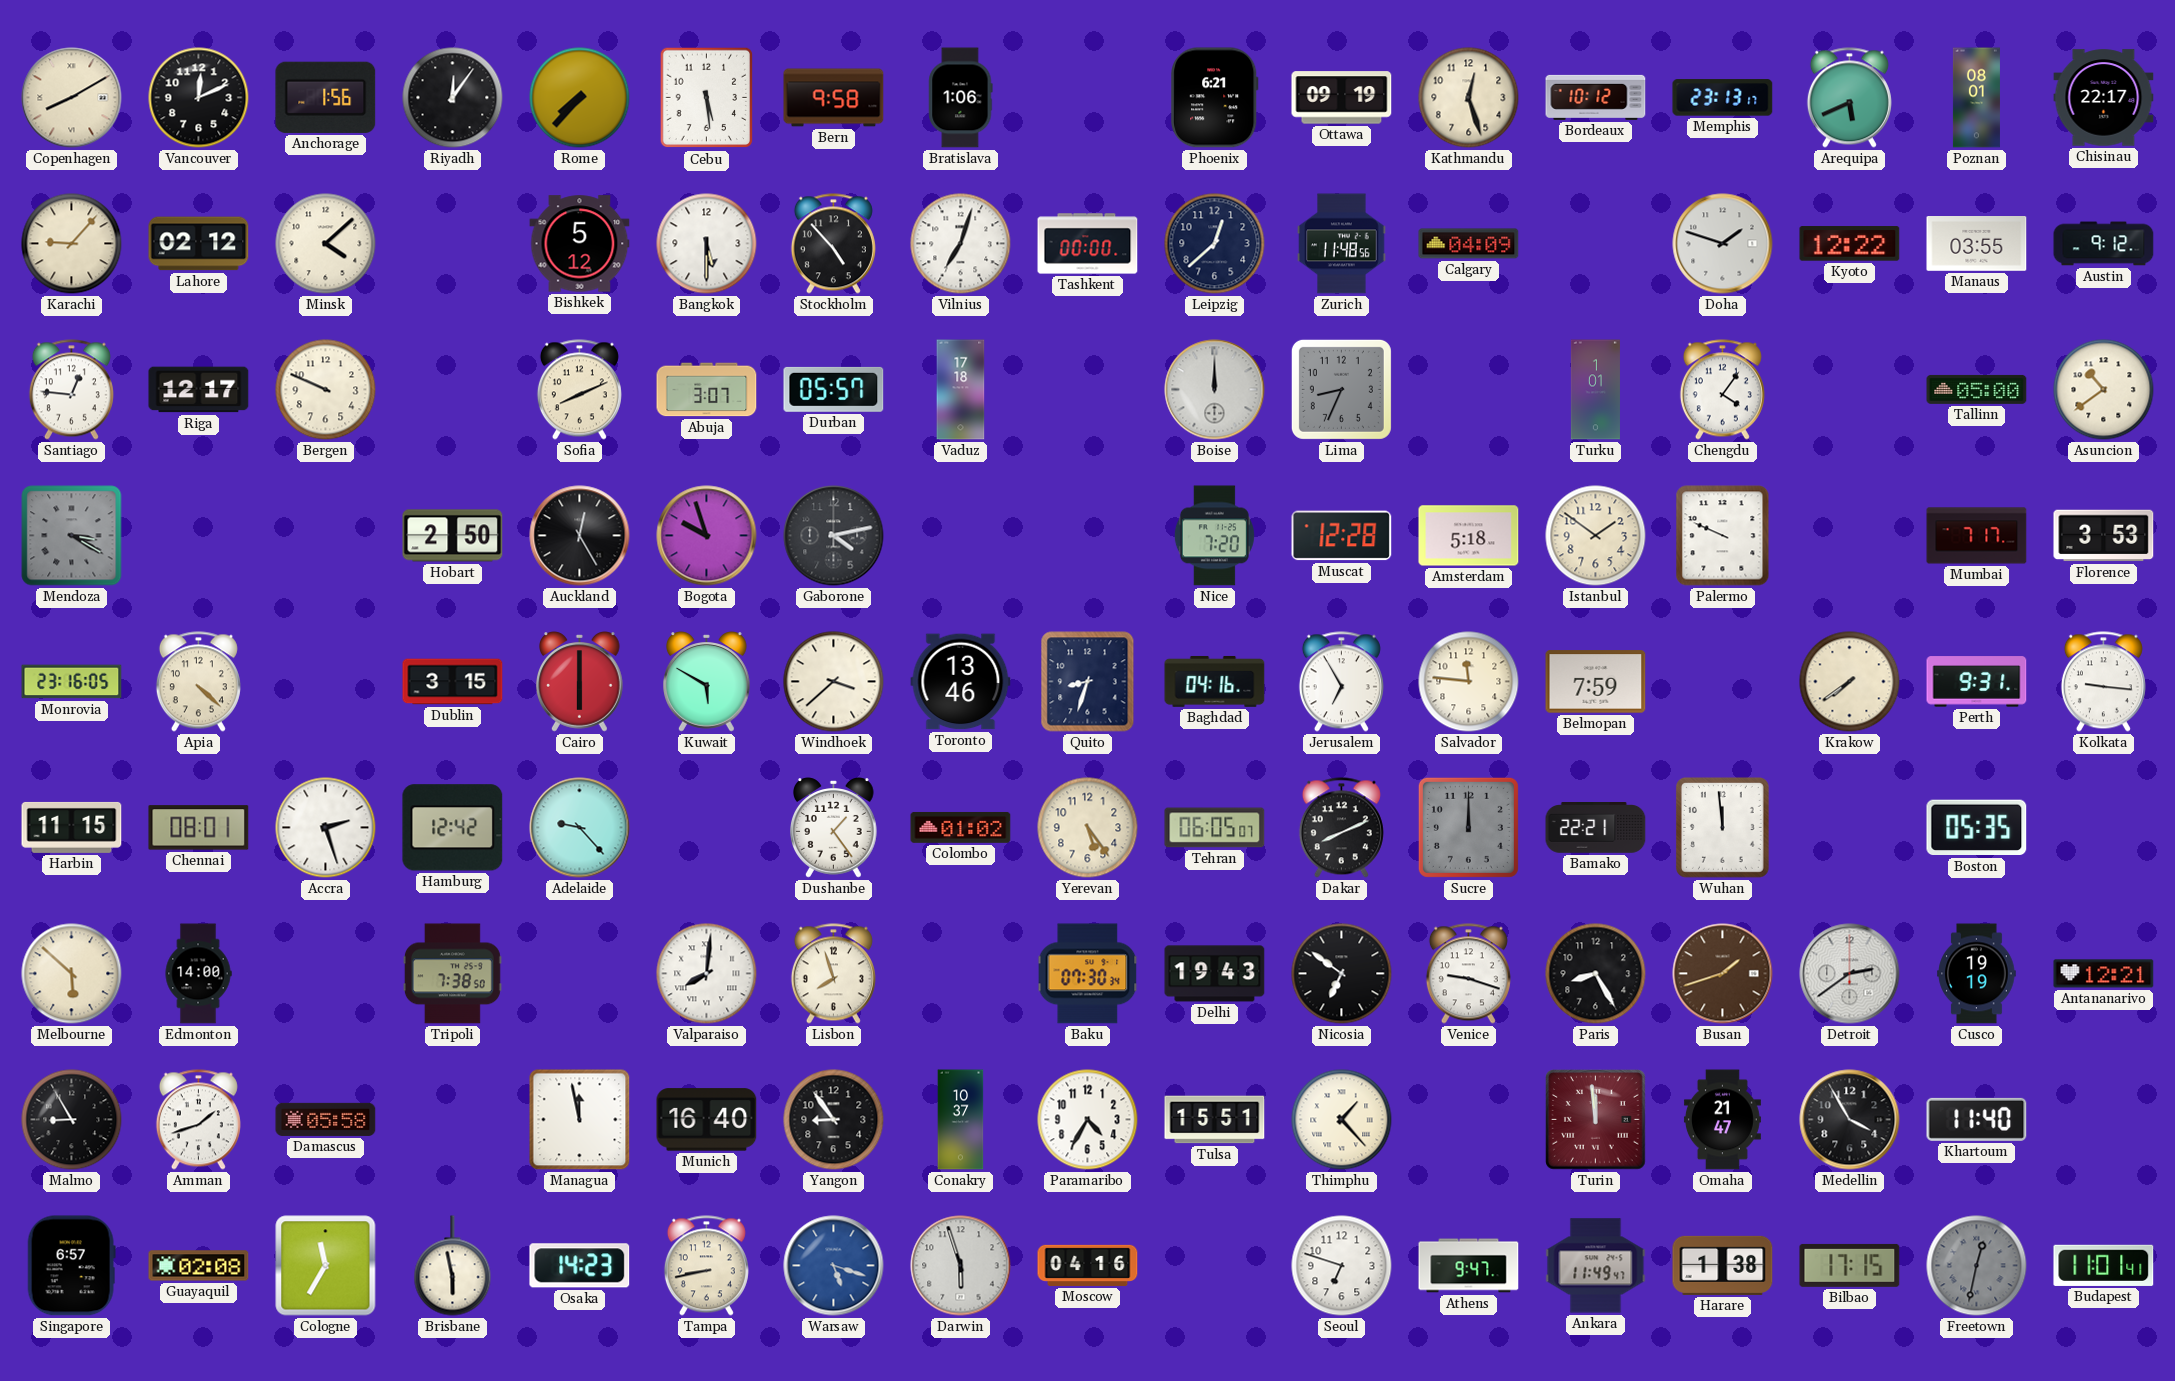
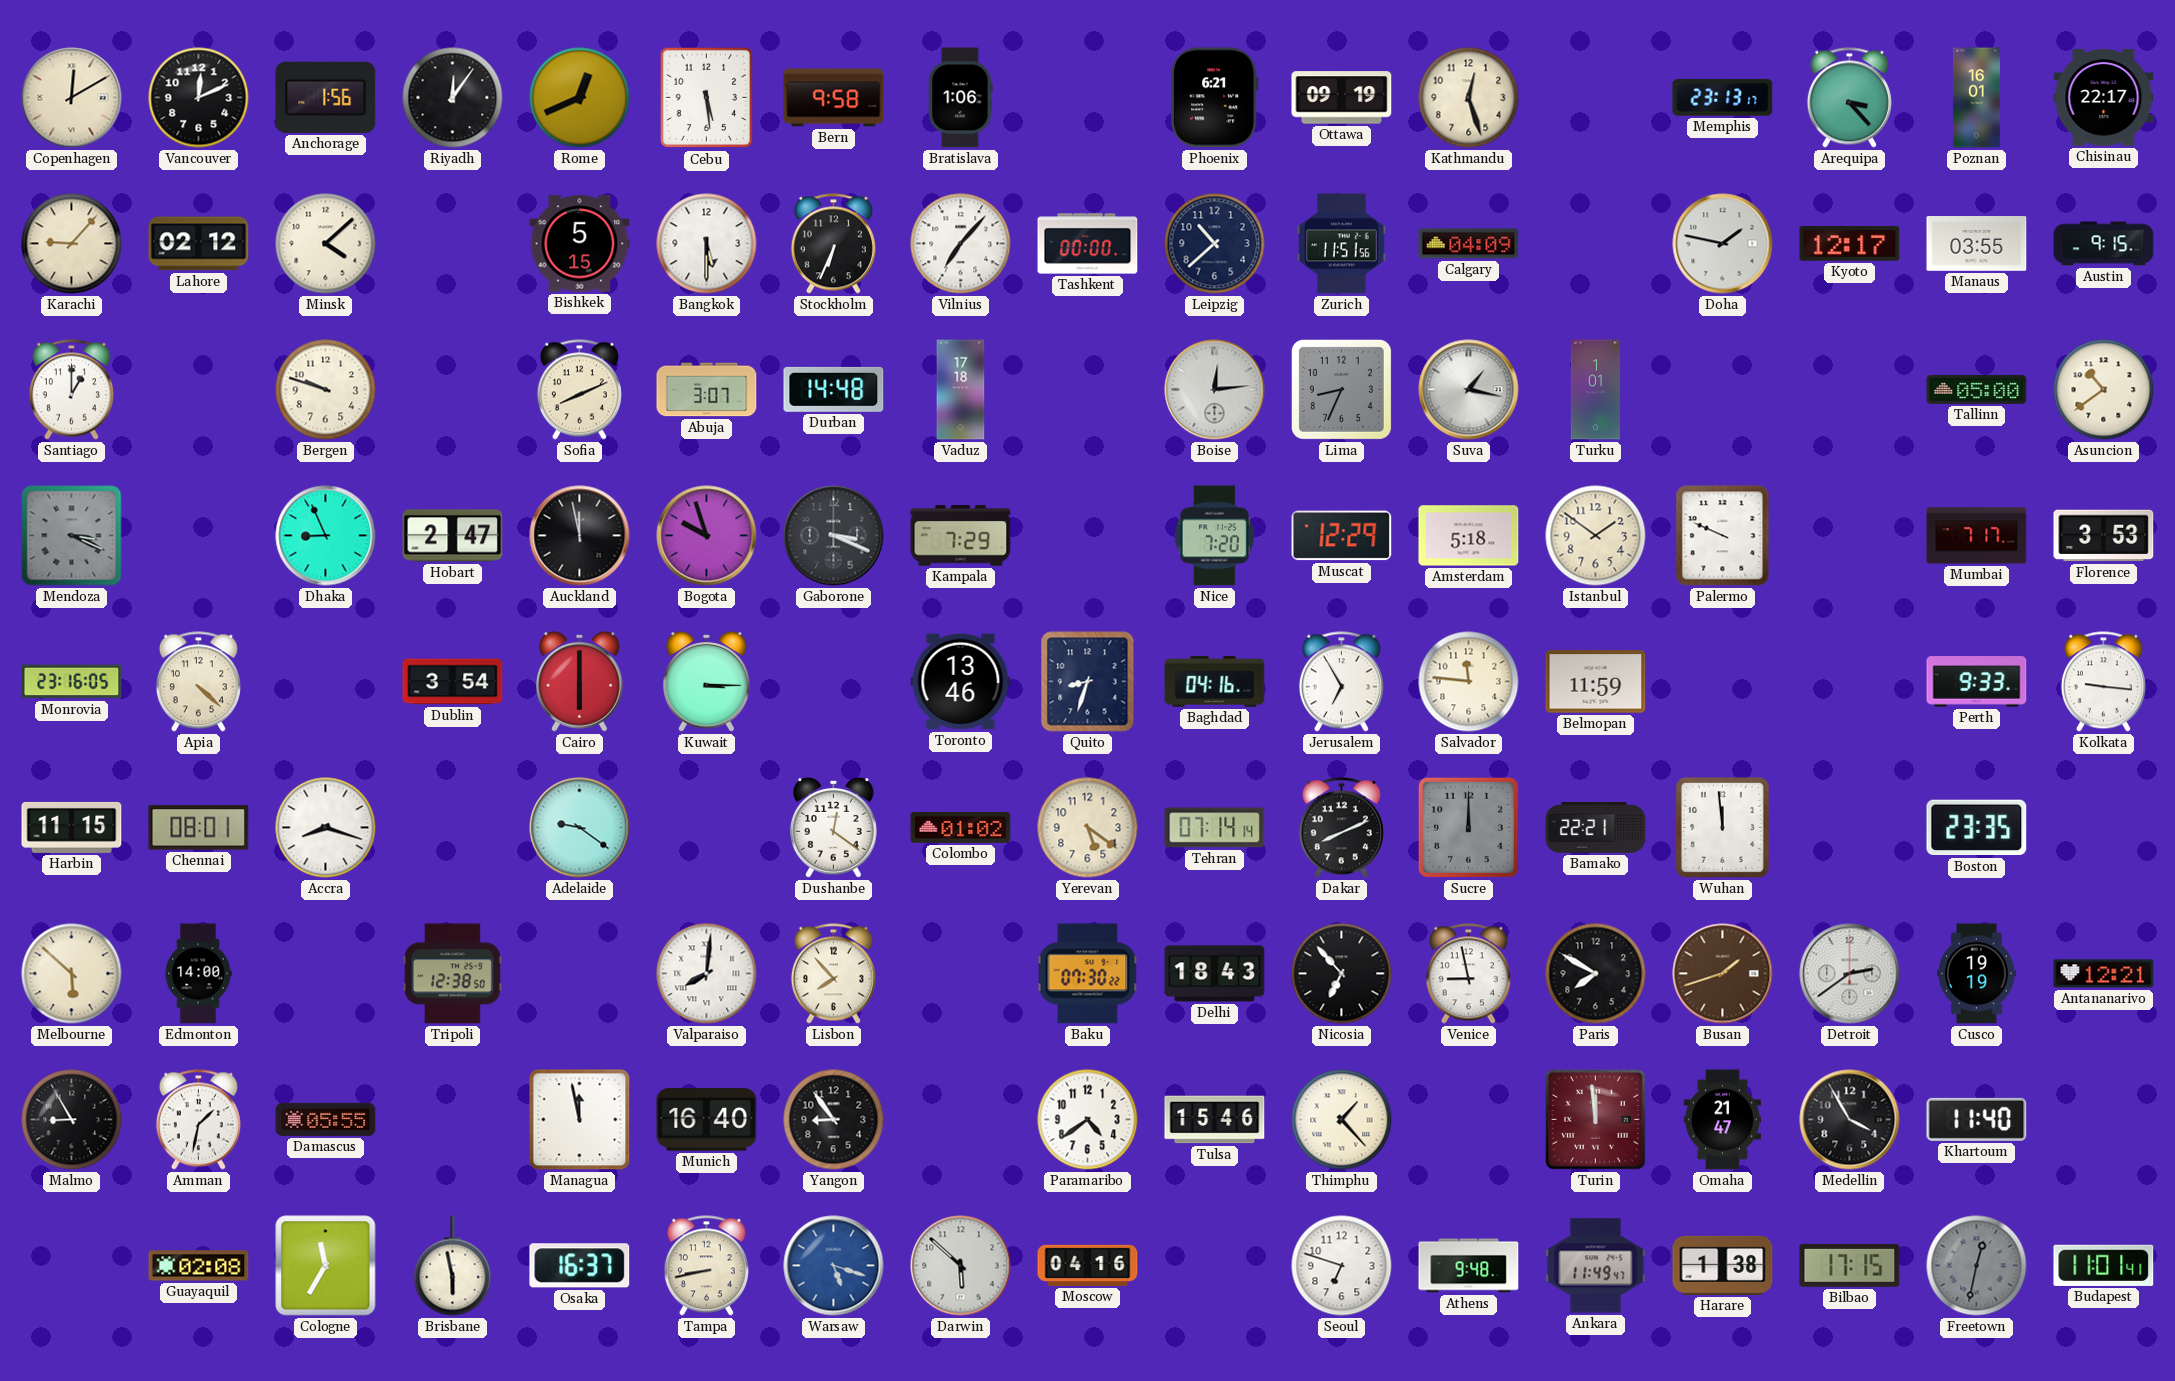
Copenhagen: 8:10 -> 12:10
Rome: 7:37 -> 12:41
Bordeaux: 10:12 -> none
Arequipa: 5:41 -> 3:23
Poznan: 08:01 -> 16:01
Bishkek: 5:12 -> 5:15
Stockholm: 4:53 -> 6:34
Vilnius: 7:03 -> 7:07
Leipzig: 12:38 -> 10:38
Zurich: 11:48 -> 11:51
Doha: 1:48 -> 1:47
Kyoto: 12:22 -> 12:17
Austin: 9:12 -> 9:15
Santiago: 12:46 -> 1:00
Riga: 12:17 -> none
Bergen: 9:49 -> 9:48
Durban: 05:57 -> 14:48
Boise: 12:00 -> 12:14
Suva: none -> 1:17
Chengdu: 4:06 -> none
Mendoza: 3:20 -> 3:19
Dhaka: none -> 8:56
Hobart: 2:50 -> 2:47
Auckland: 12:25 -> 11:58
Gaborone: 4:13 -> 3:19
Kampala: none -> 7:29
Muscat: 12:28 -> 12:29
Dublin: 3:15 -> 3:54
Kuwait: 5:50 -> 3:15
Windhoek: 3:38 -> none
Belmopan: 7:59 -> 11:59
Krakow: 7:39 -> none
Perth: 9:31 -> 9:33
Accra: 2:27 -> 8:18
Hamburg: 12:42 -> none
Adelaide: 9:23 -> 9:21
Dushanbe: 1:24 -> 12:21
Yerevan: 5:24 -> 5:21
Tehran: 06:05 -> 07:14
Boston: 05:35 -> 23:35
Tripoli: 7:38 -> 12:38
Lisbon: 7:57 -> 7:53
Baku: 07:30:34 -> 07:30:22
Delhi: 19:43 -> 18:43
Nicosia: 6:51 -> 6:53
Venice: 9:18 -> 8:58
Paris: 8:25 -> 7:50
Amman: 1:42 -> 1:32
Damascus: 05:58 -> 05:55
Conakry: 10:37 -> none
Paramaribo: 4:35 -> 4:39
Tulsa: 15:51 -> 15:46
Singapore: 6:57 -> none
Osaka: 14:23 -> 16:37
Darwin: 5:57 -> 5:52
Athens: 9:47 -> 9:48
